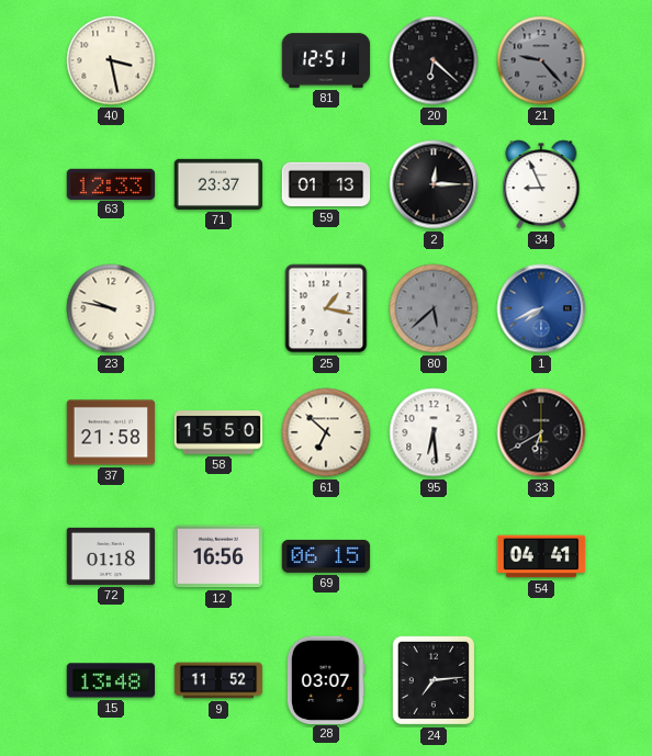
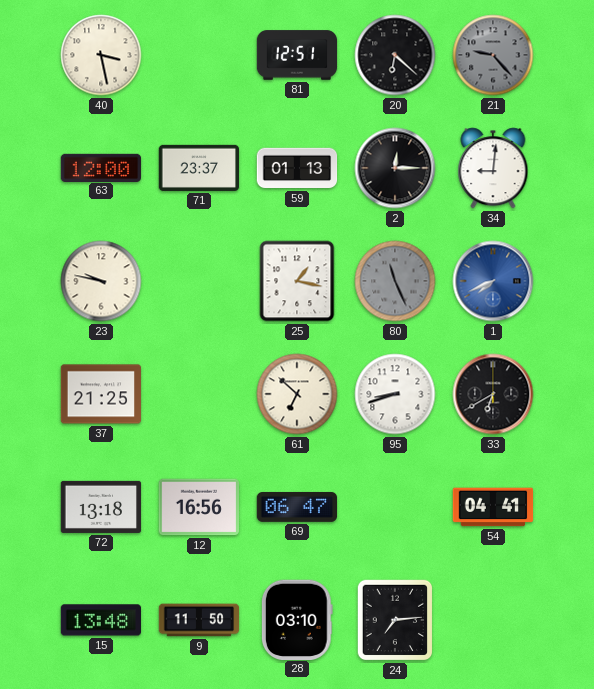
63: 12:33 -> 12:00
34: 8:56 -> 9:01
80: 5:38 -> 11:26
37: 21:58 -> 21:25
58: 15:50 -> none
95: 6:29 -> 8:42
72: 01:18 -> 13:18
69: 06:15 -> 06:47
9: 11:52 -> 11:50
28: 03:07 -> 03:10
